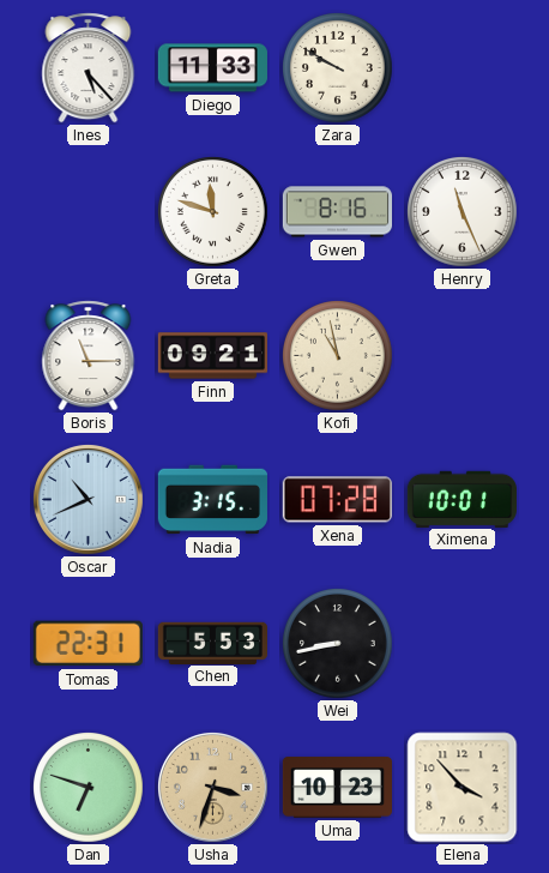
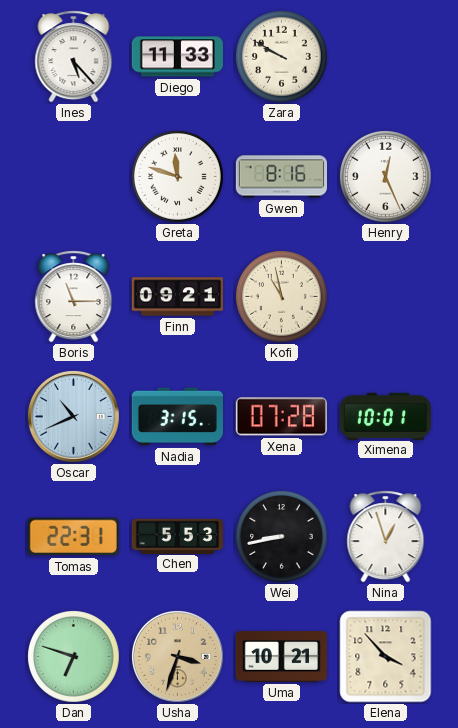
Henry: 11:26 -> 12:26
Nina: none -> 12:57
Uma: 10:23 -> 10:21
